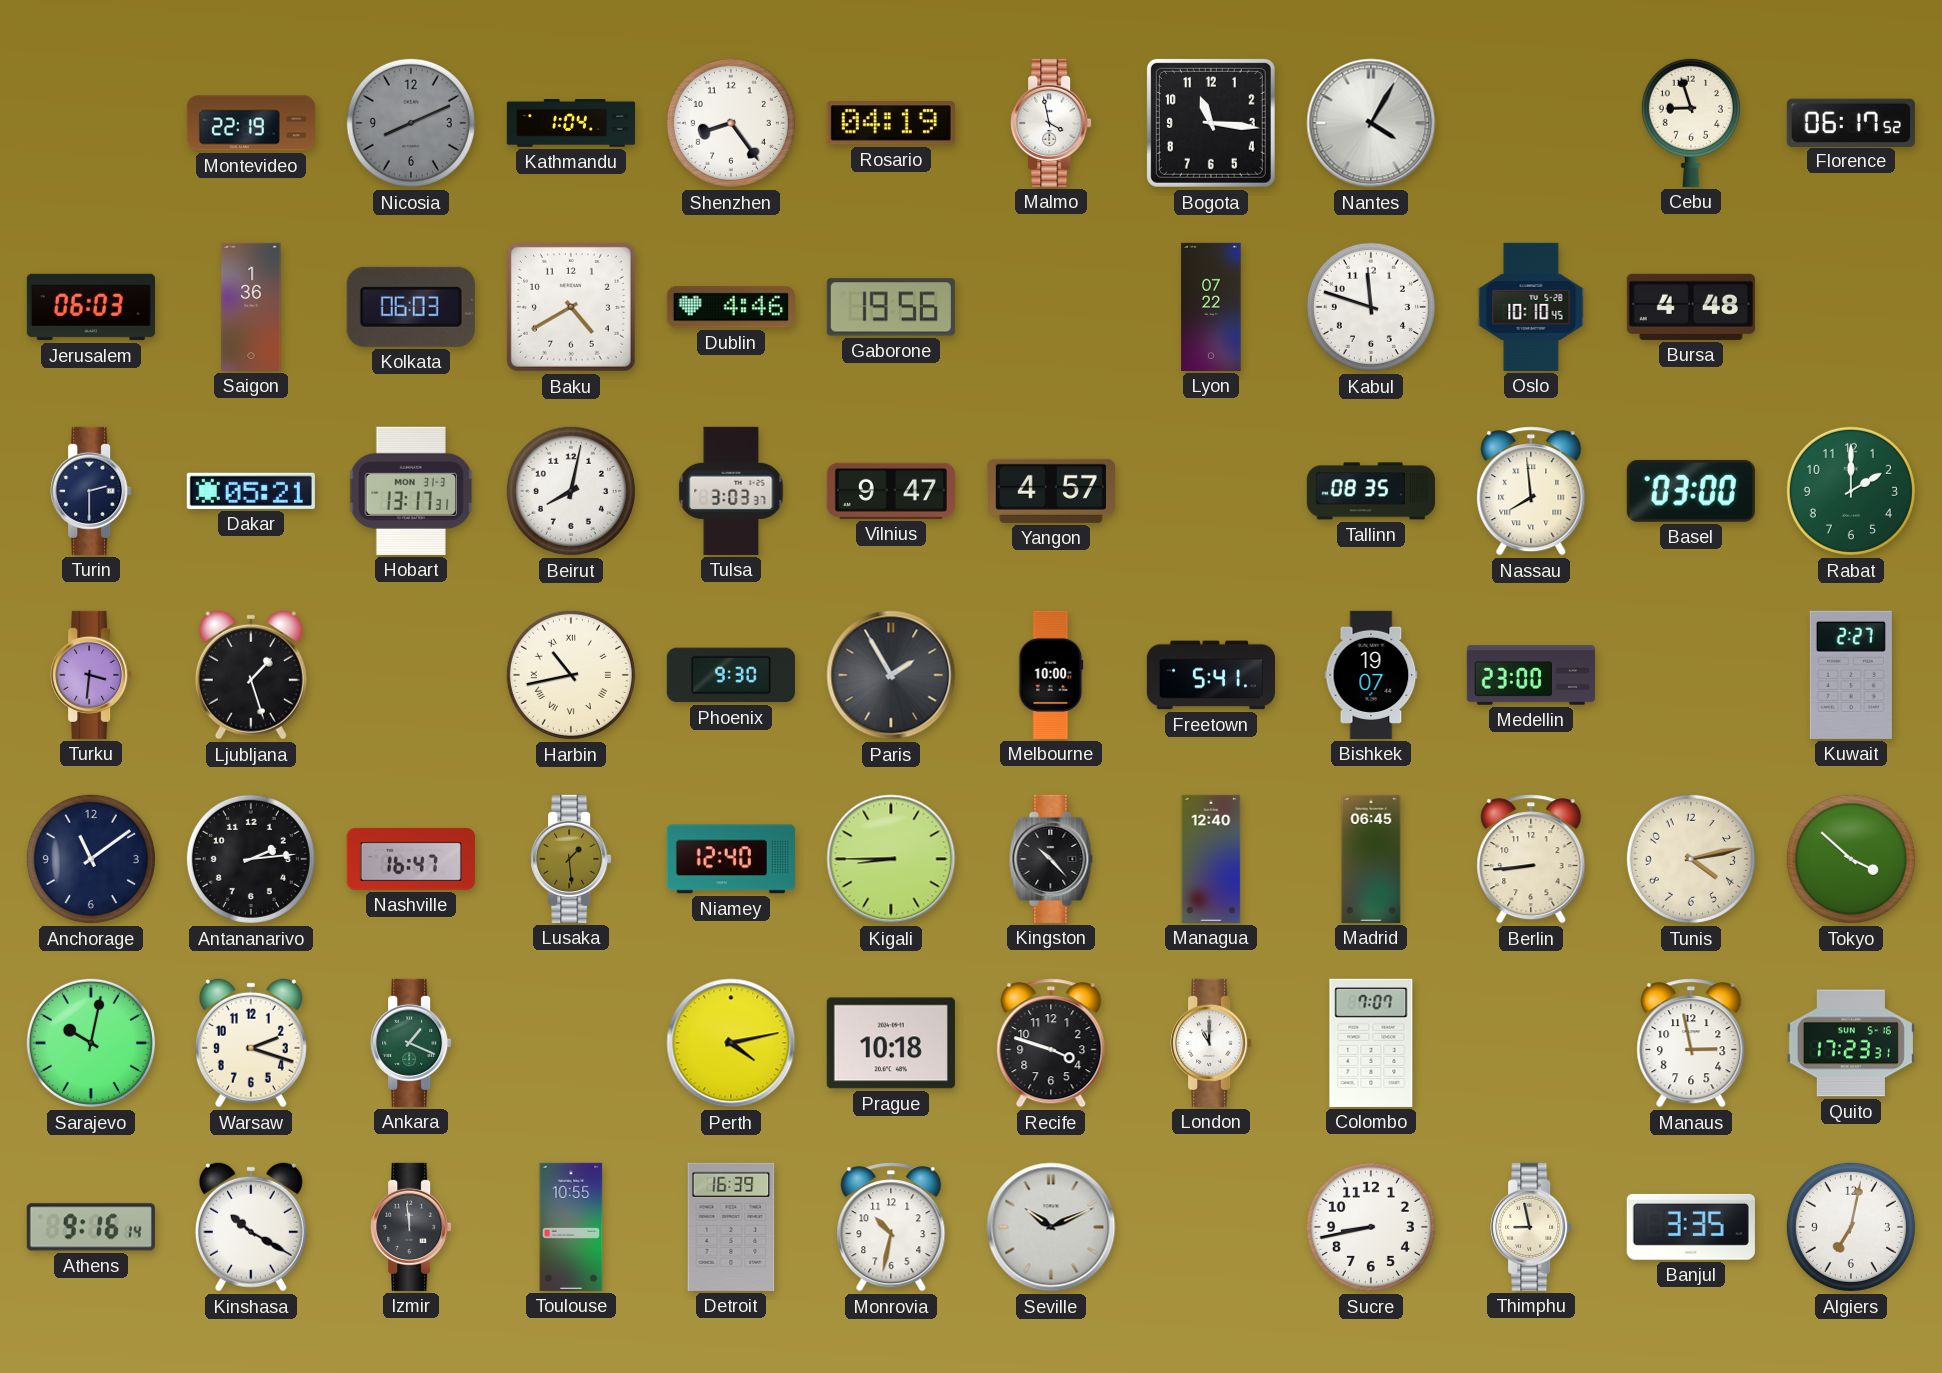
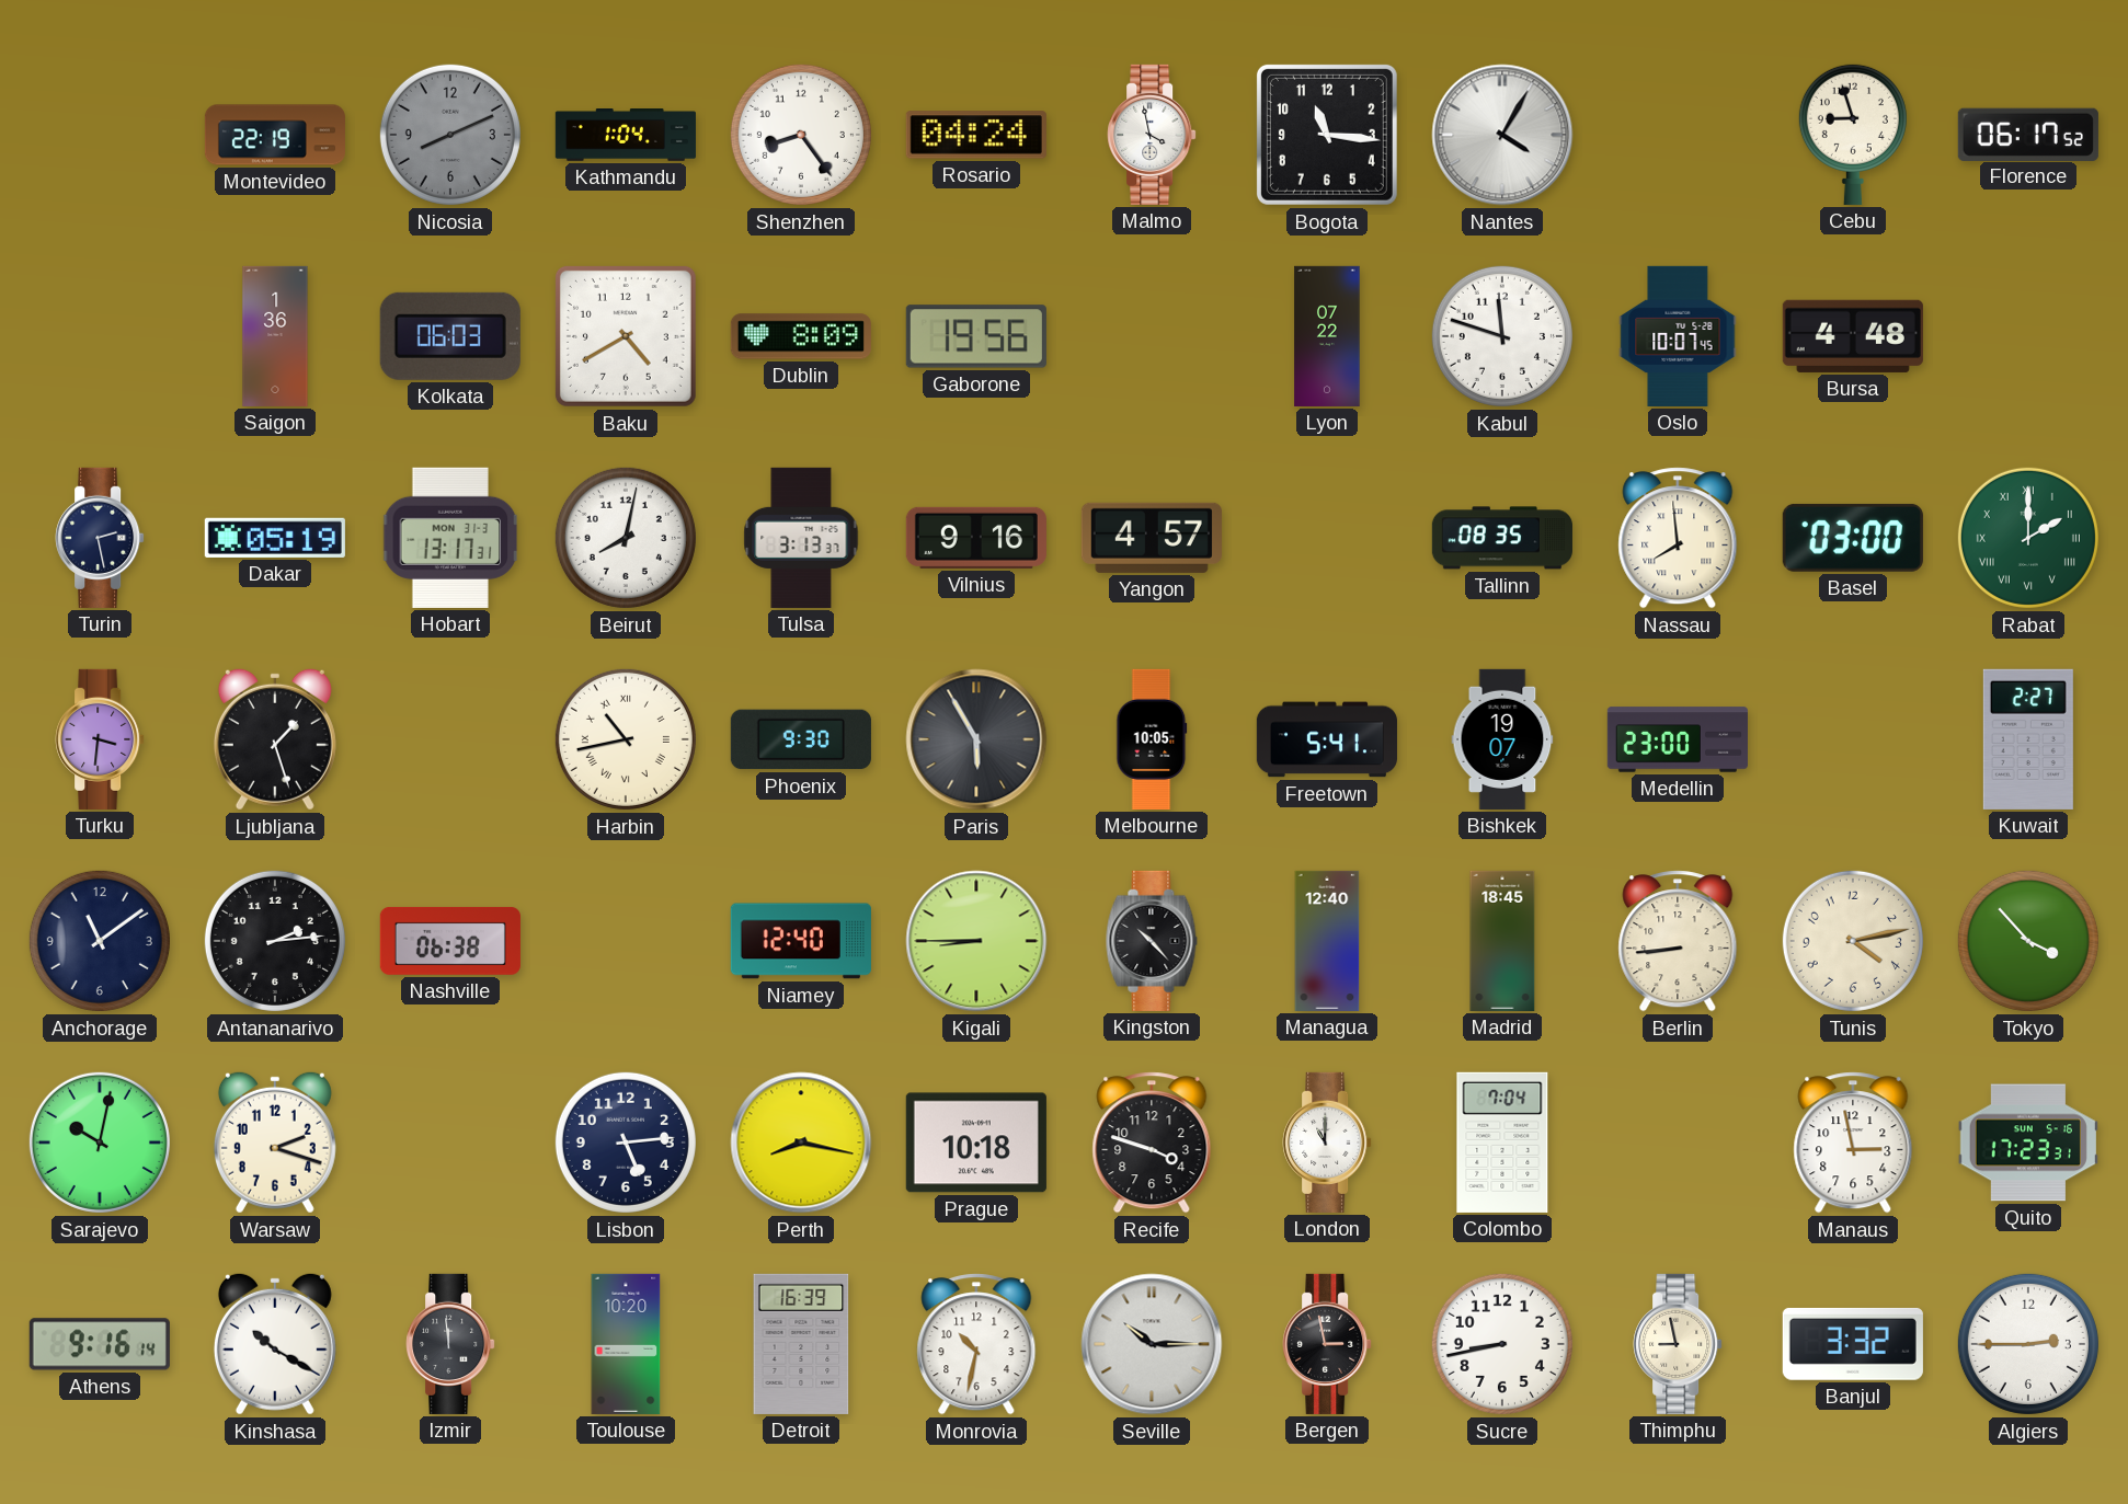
Rosario: 04:19 -> 04:24
Jerusalem: 06:03 -> none
Dublin: 4:46 -> 8:09
Oslo: 10:10 -> 10:07
Turin: 2:30 -> 2:28
Dakar: 05:21 -> 05:19
Tulsa: 3:03 -> 3:13
Vilnius: 9:47 -> 9:16
Rabat numerals: Arabic -> Roman
Paris: 1:55 -> 5:55
Melbourne: 10:00 -> 10:05
Nashville: 16:47 -> 06:38
Lusaka: 1:29 -> none
Madrid: 06:45 -> 18:45
Tokyo: 3:52 -> 3:53
Ankara: 1:19 -> none
Lisbon: none -> 5:14
Perth: 4:13 -> 8:17
Colombo: 7:07 -> 7:04
Toulouse: 10:55 -> 10:20
Seville: 10:11 -> 10:15
Bergen: none -> 2:58
Banjul: 3:35 -> 3:32
Algiers: 7:02 -> 2:45
